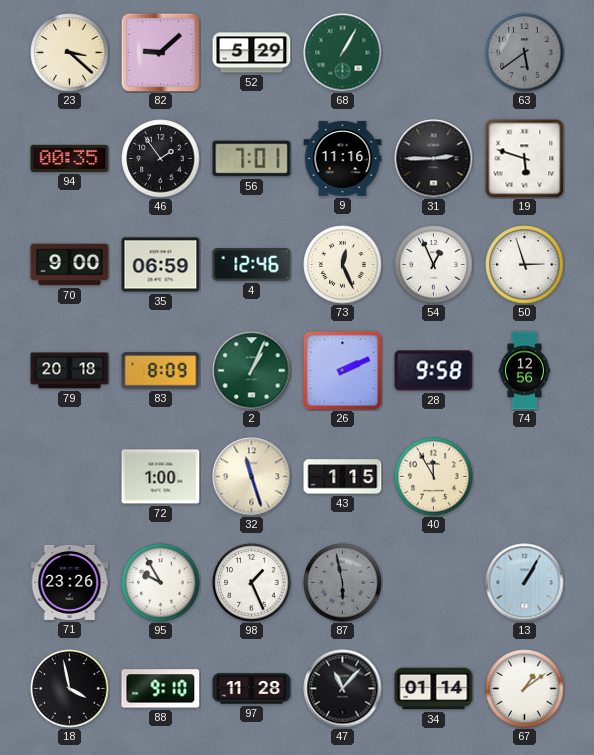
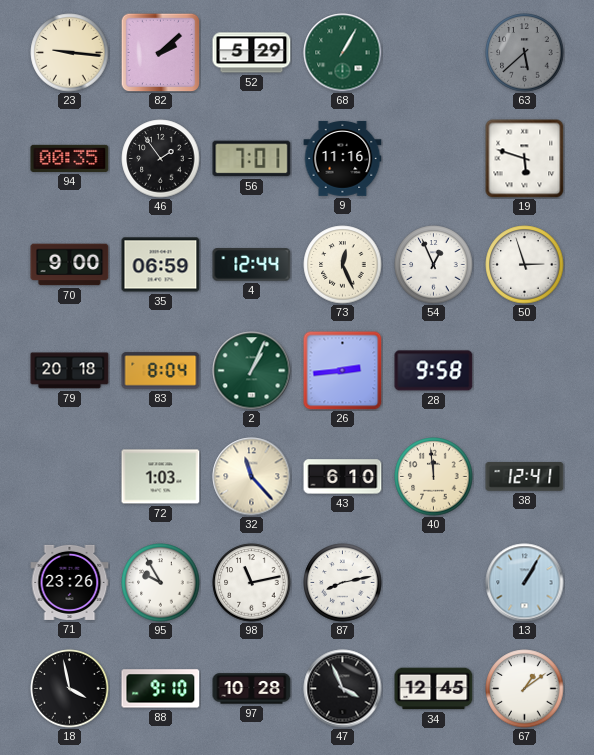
23: 3:22 -> 9:16
82: 9:08 -> 2:08
63: 5:39 -> 5:38
31: 2:45 -> none
4: 12:46 -> 12:44
83: 8:09 -> 8:04
26: 2:11 -> 2:44
74: 12:56 -> none
72: 1:00 -> 1:03
32: 11:27 -> 11:23
43: 1:15 -> 6:10
40: 11:55 -> 11:59
38: none -> 12:41
98: 1:26 -> 11:13
87: 5:58 -> 8:13
87 dial: grey -> white
97: 11:28 -> 10:28
47: 11:07 -> 3:56
34: 01:14 -> 12:45
